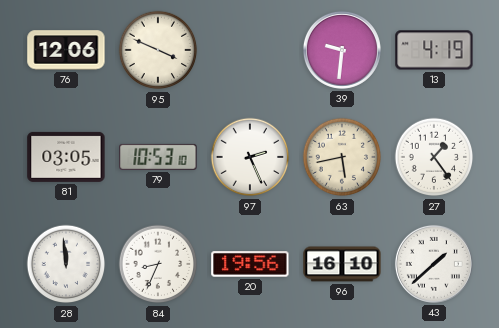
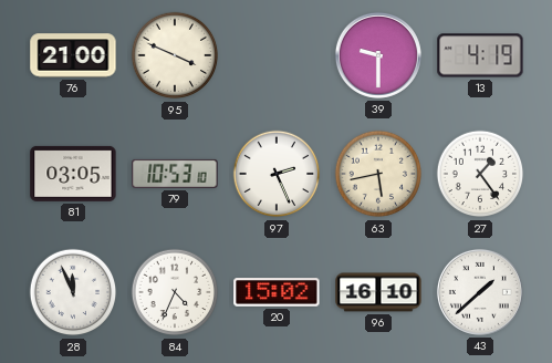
76: 12:06 -> 21:00
39: 9:31 -> 9:30
28: 11:59 -> 11:56
84: 8:34 -> 4:34
20: 19:56 -> 15:02
